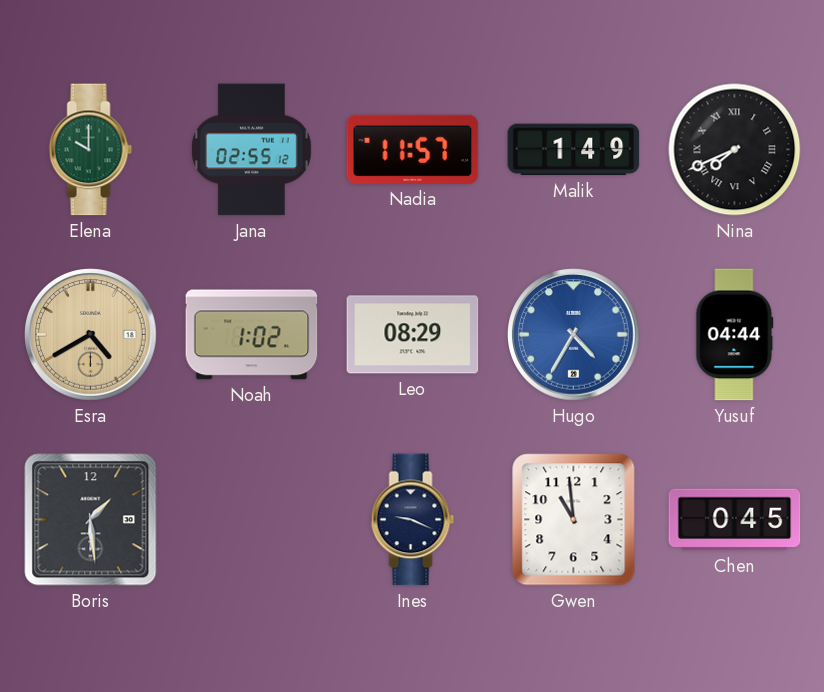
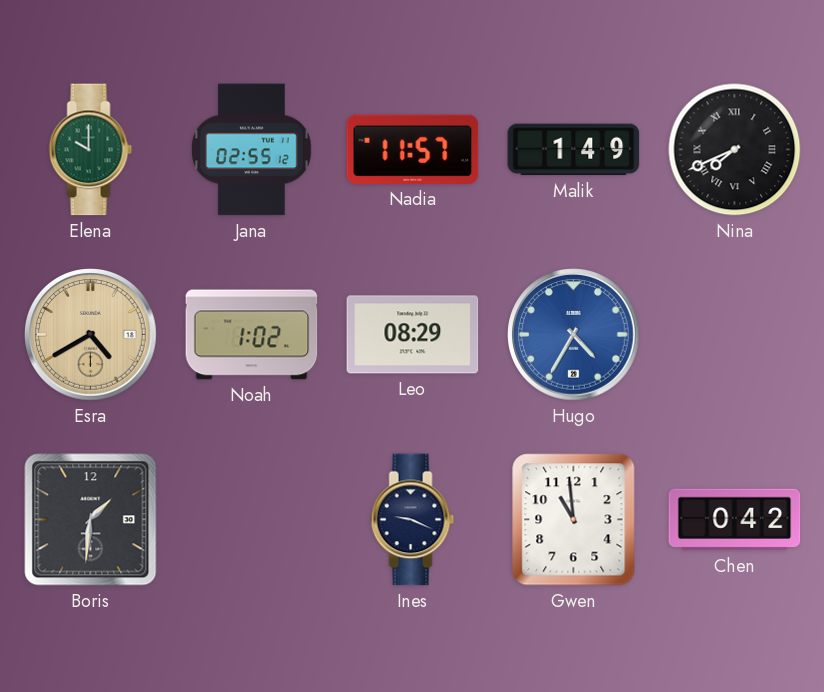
Yusuf: 04:44 -> none
Boris: 1:29 -> 1:31
Chen: 0:45 -> 0:42
